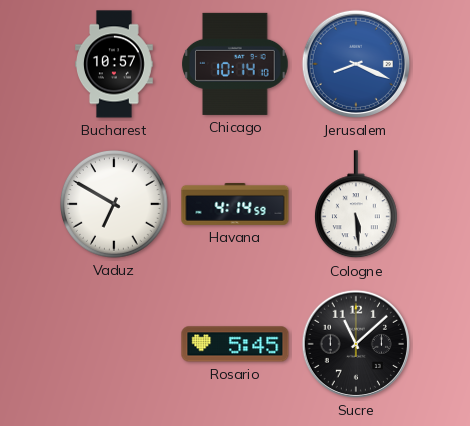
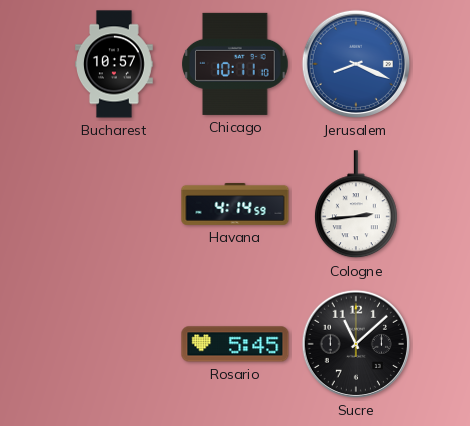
Chicago: 10:14 -> 10:11
Vaduz: 6:50 -> none
Cologne: 5:29 -> 2:44
